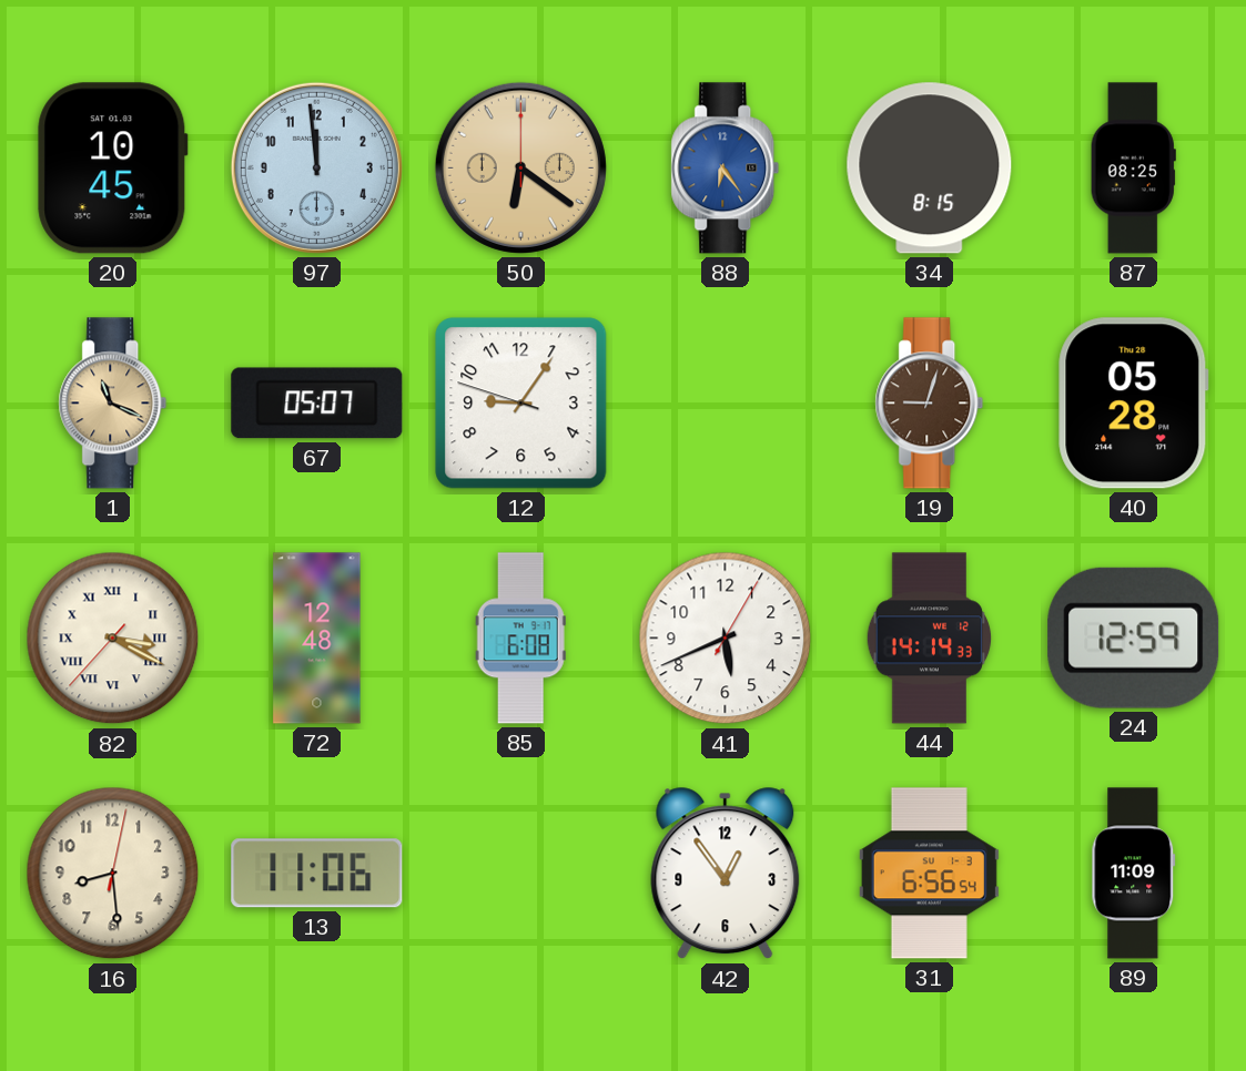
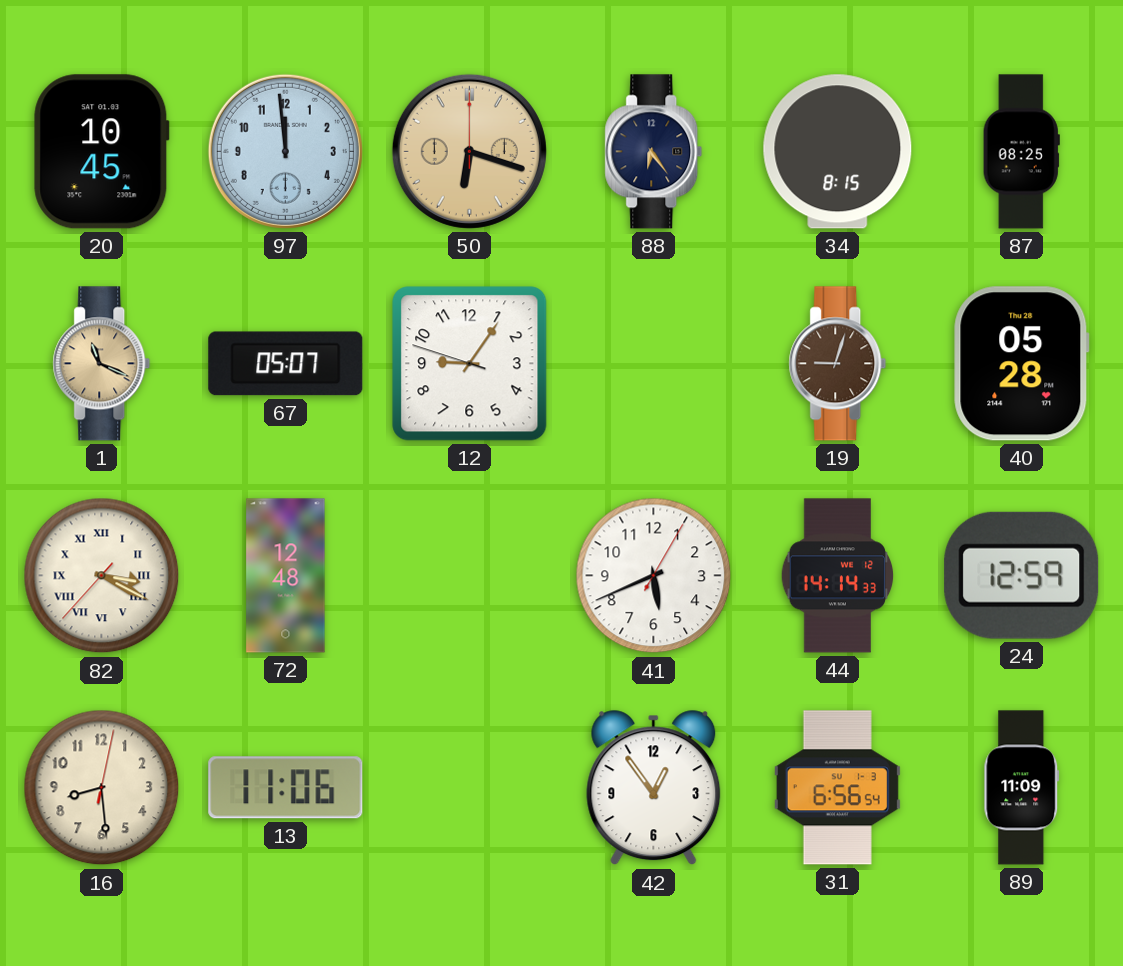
50: 6:21 -> 6:18
88 dial: blue -> navy
85: 6:08 -> none
